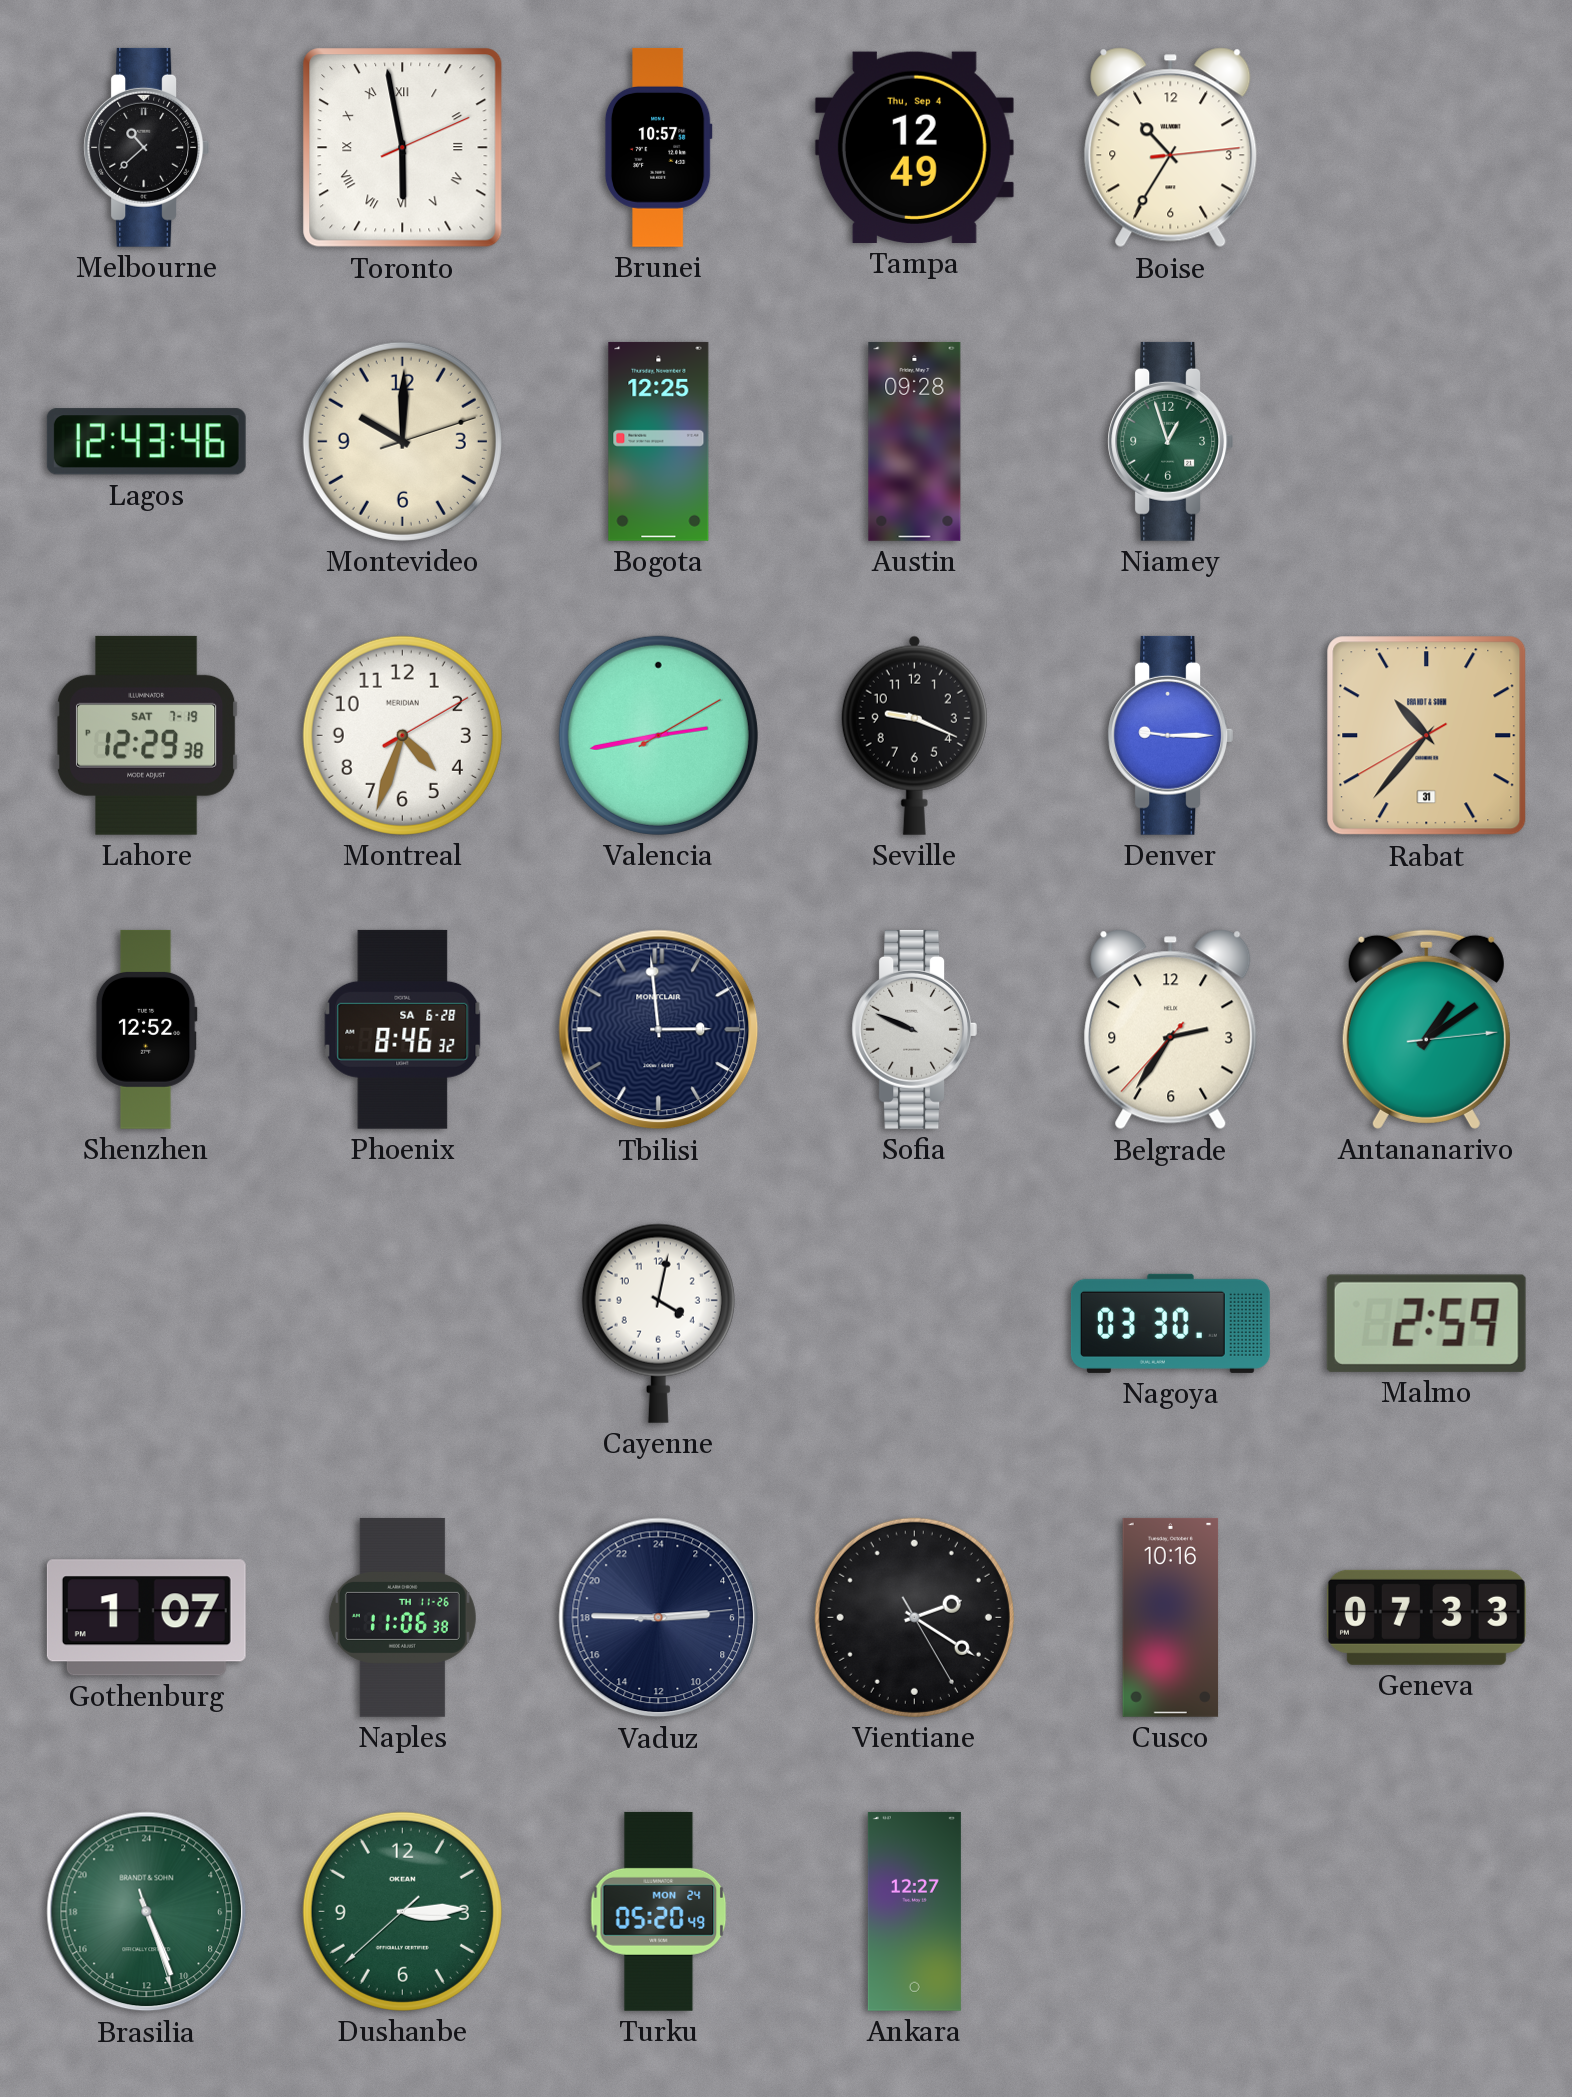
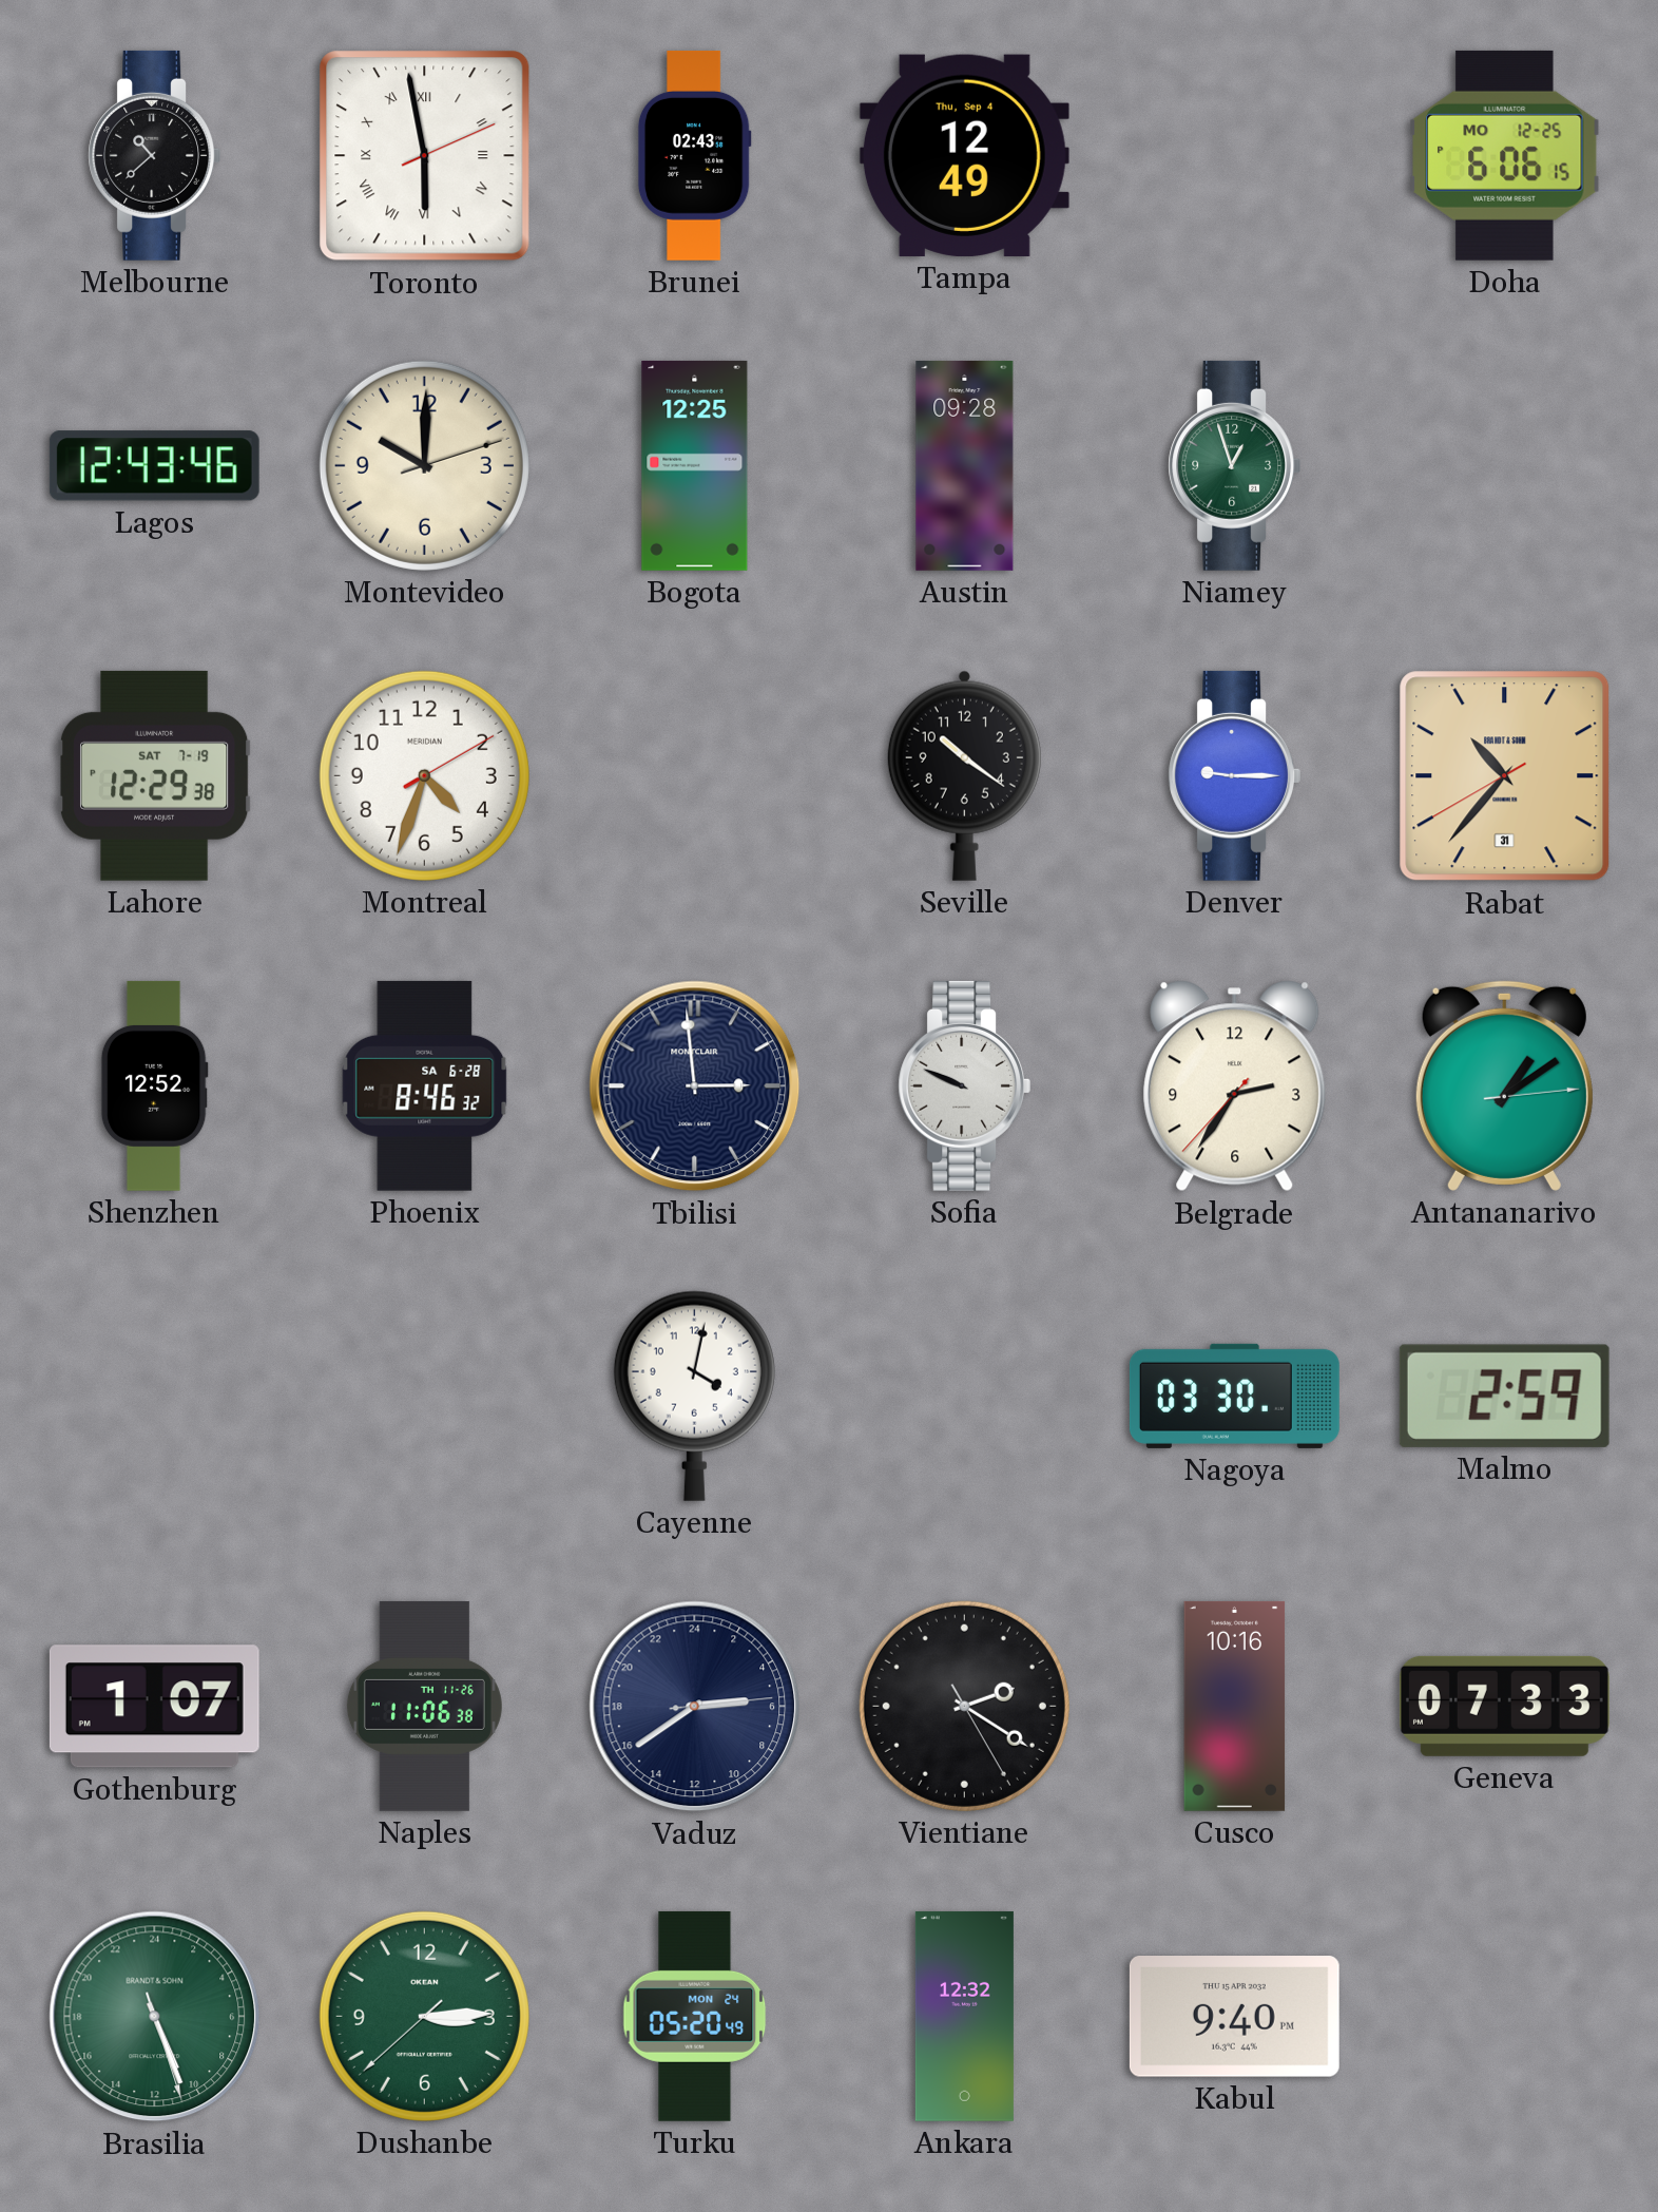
Brunei: 10:57 -> 02:43
Boise: 10:35 -> none
Doha: none -> 6:06
Valencia: 2:43 -> none
Seville: 9:19 -> 10:21
Vaduz: 5:45 -> 5:39
Ankara: 12:27 -> 12:32
Kabul: none -> 9:40
